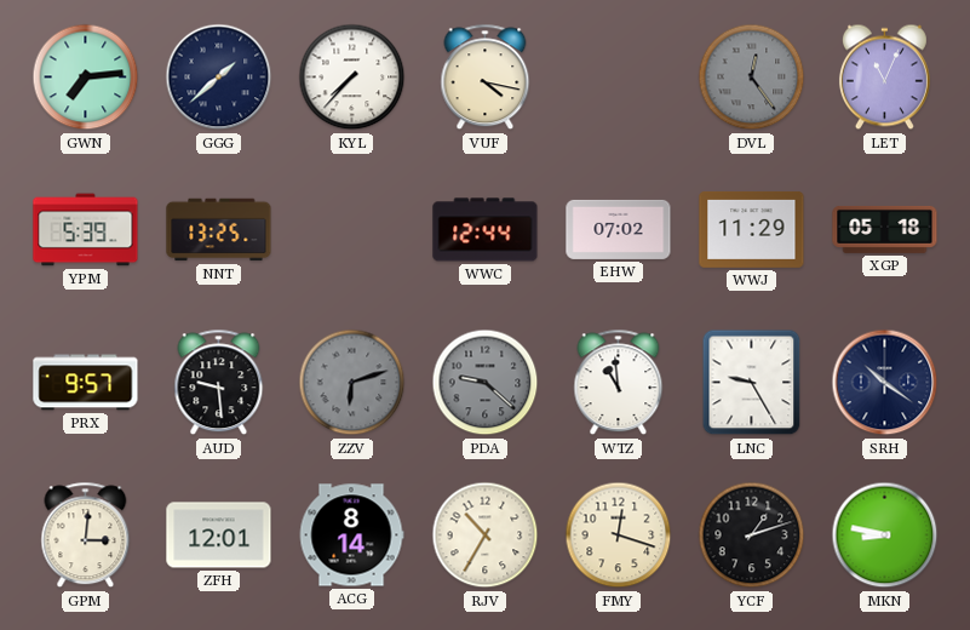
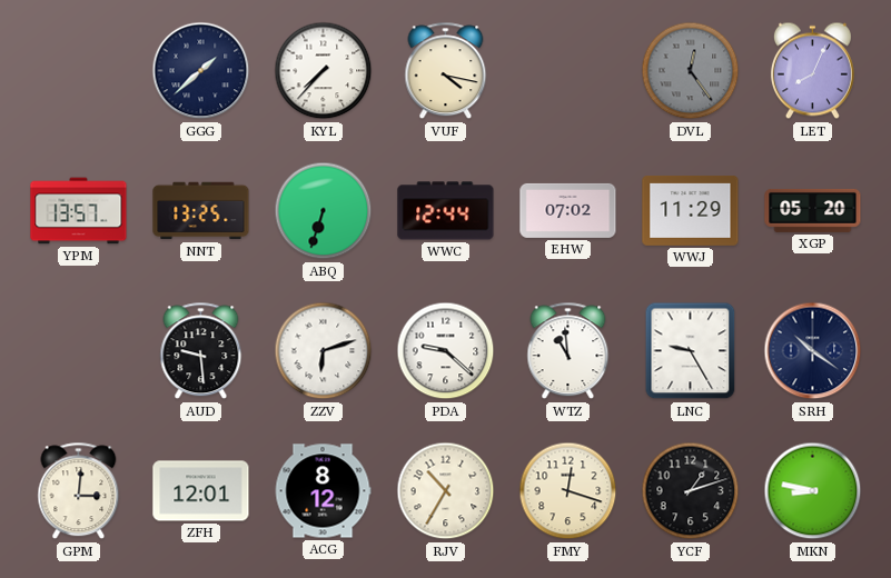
GWN: 7:14 -> none
LET: 11:04 -> 8:04
YPM: 5:39 -> 13:57
ABQ: none -> 6:33
XGP: 05:18 -> 05:20
PRX: 9:57 -> none
ZZV dial: grey -> white
PDA dial: grey -> white
ACG: 8:14 -> 8:12
